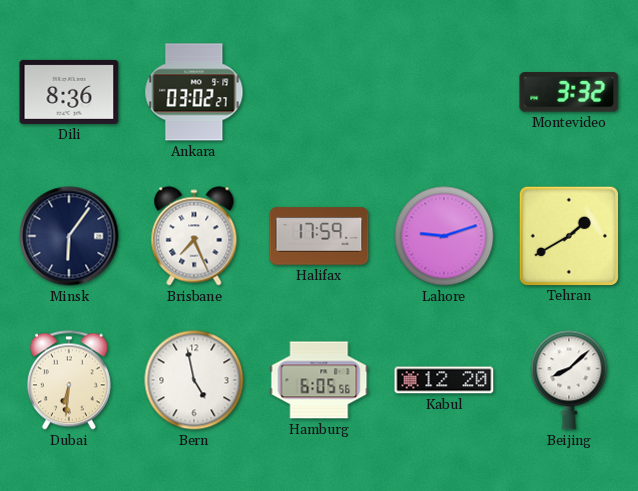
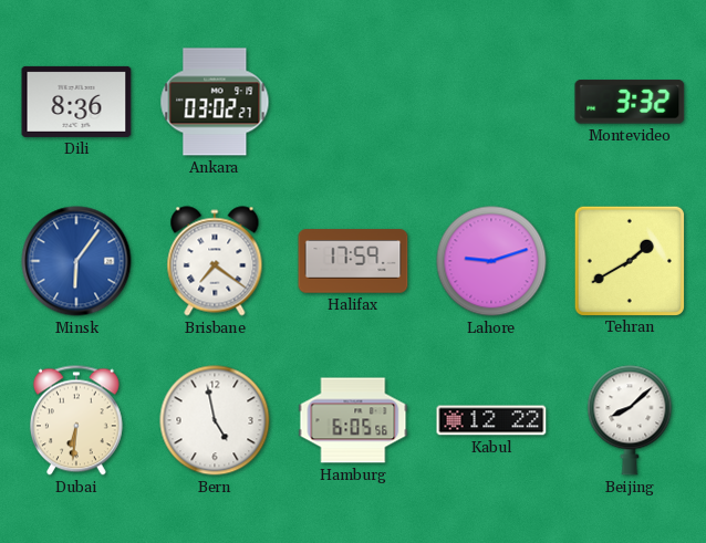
Minsk dial: navy -> blue
Brisbane: 7:26 -> 7:21
Kabul: 12:20 -> 12:22
